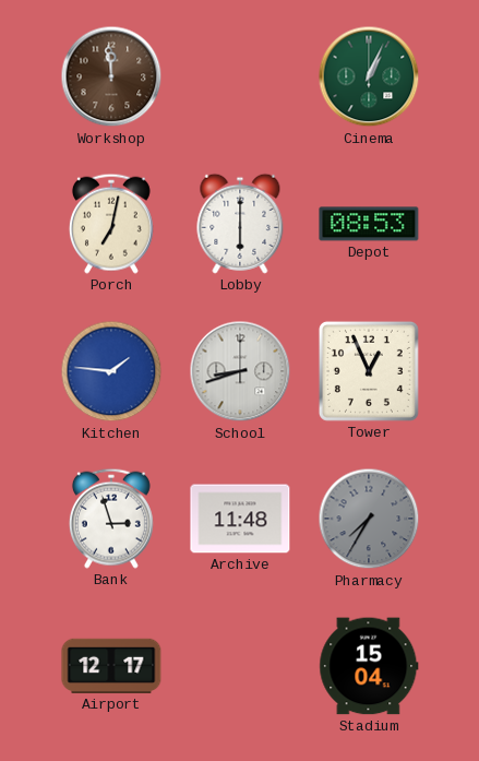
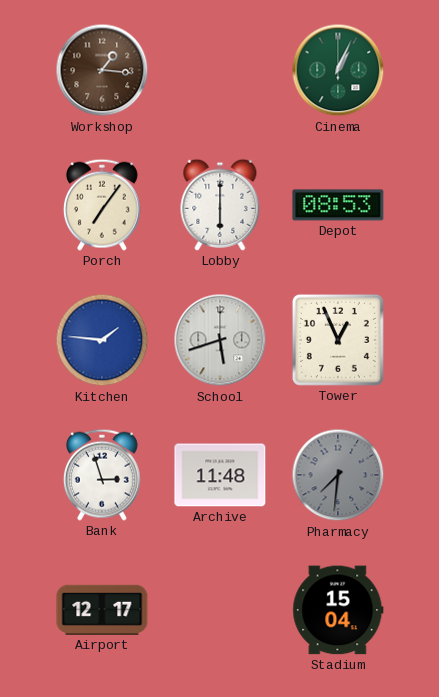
Workshop: 11:59 -> 1:16
Porch: 7:02 -> 7:06
School: 8:42 -> 5:42
Pharmacy: 7:35 -> 7:31
